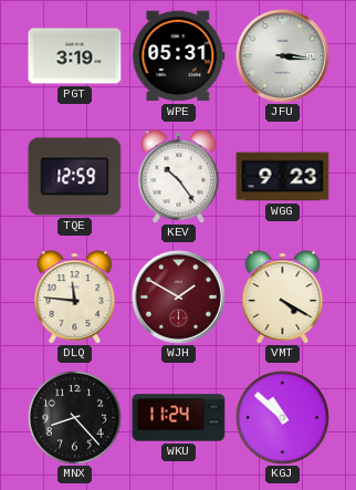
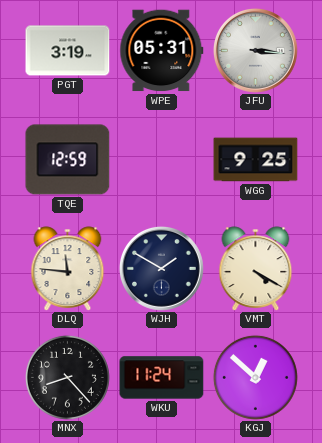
KEV: 10:24 -> none
WGG: 9:23 -> 9:25
WJH dial: burgundy -> navy
KGJ: 10:52 -> 12:52
